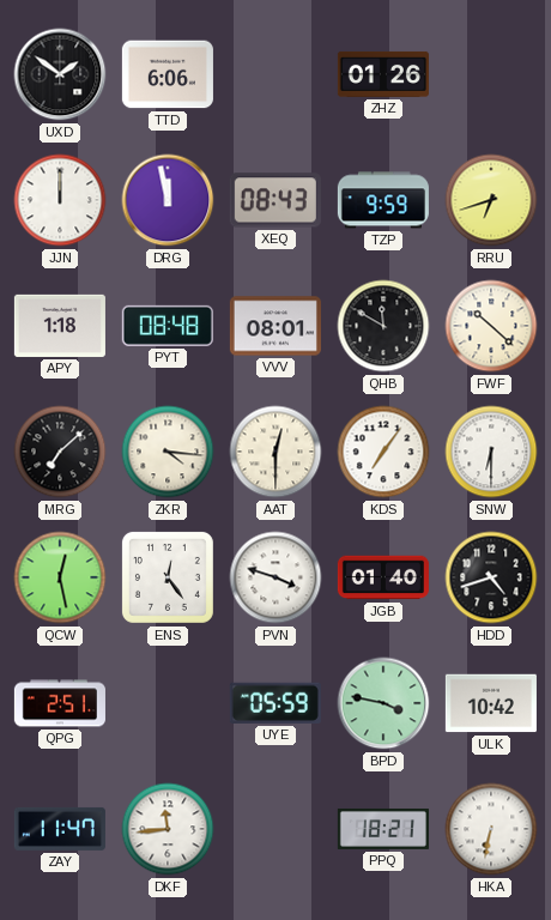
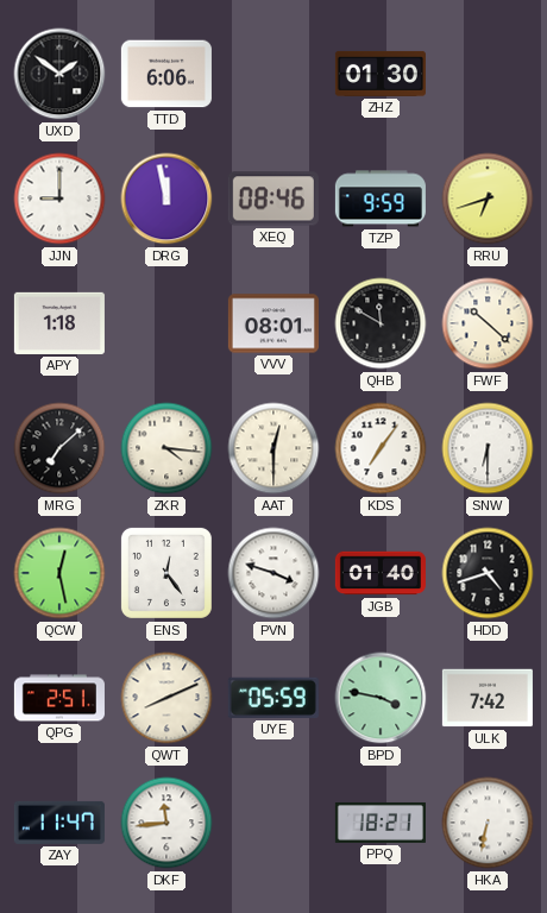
ZHZ: 01:26 -> 01:30
JJN: 12:00 -> 9:00
XEQ: 08:43 -> 08:46
PYT: 08:48 -> none
QWT: none -> 8:11
ULK: 10:42 -> 7:42
